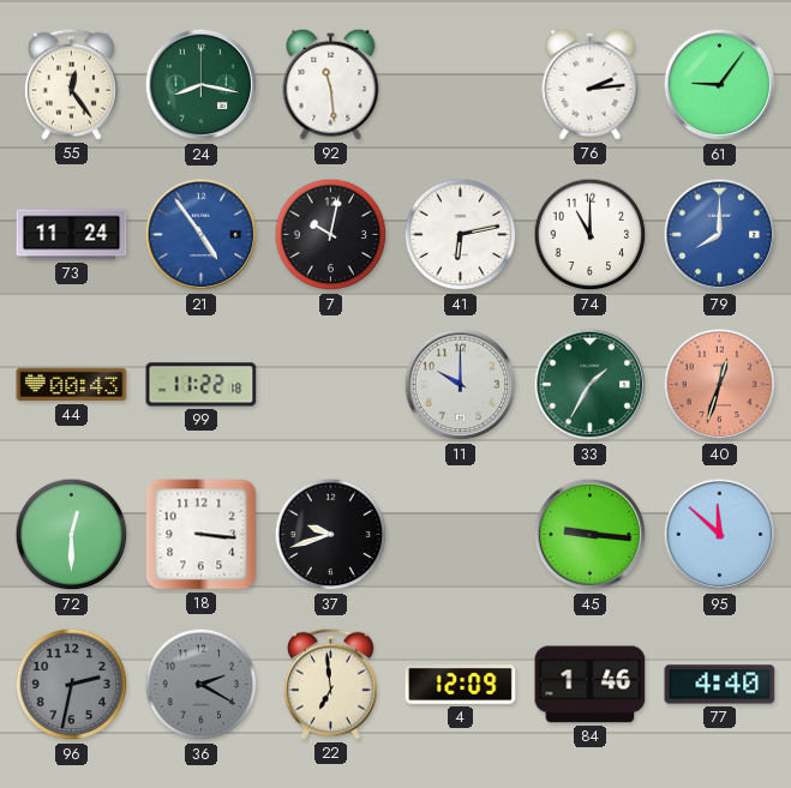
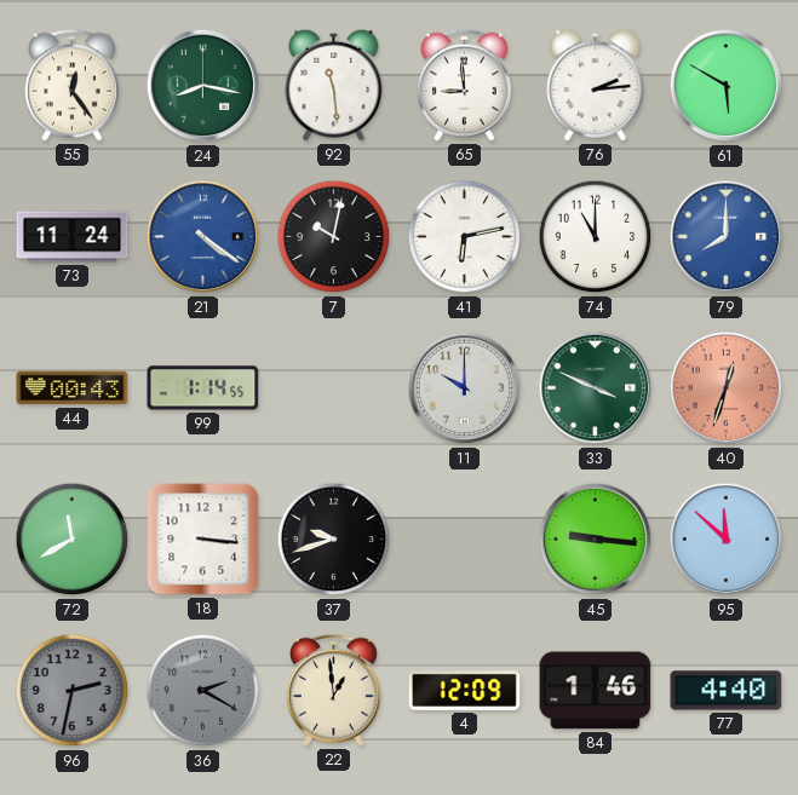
65: none -> 8:59
61: 9:06 -> 5:50
21: 4:54 -> 4:21
99: 11:22 -> 1:14
33: 1:35 -> 3:49
72: 12:30 -> 11:40
22: 6:59 -> 12:59
